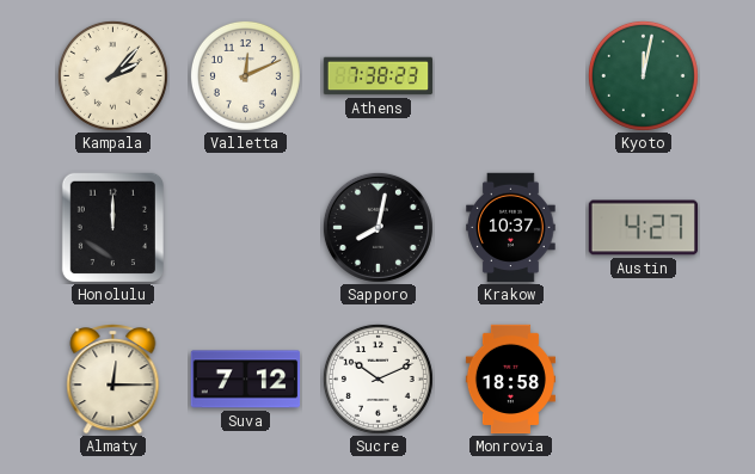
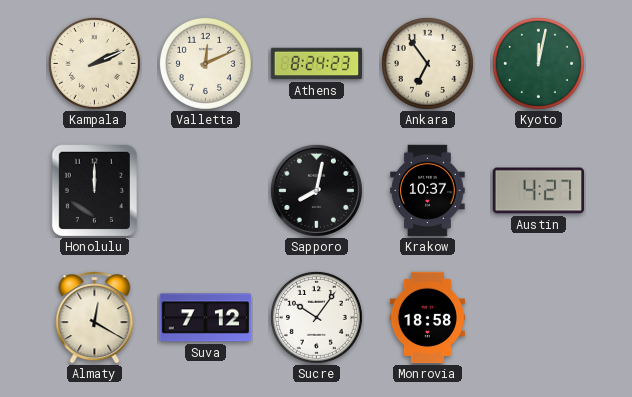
Kampala: 2:07 -> 2:11
Athens: 7:38 -> 8:24
Ankara: none -> 6:54
Almaty: 12:15 -> 12:20
Sucre: 10:11 -> 10:06
